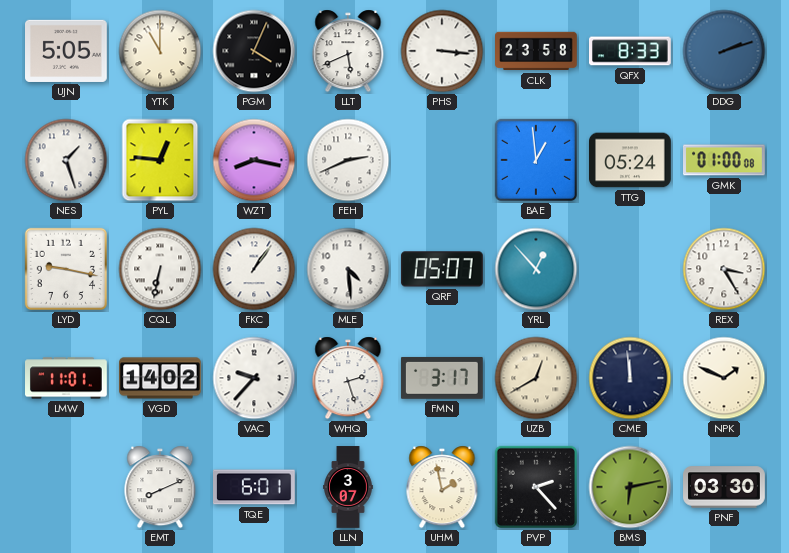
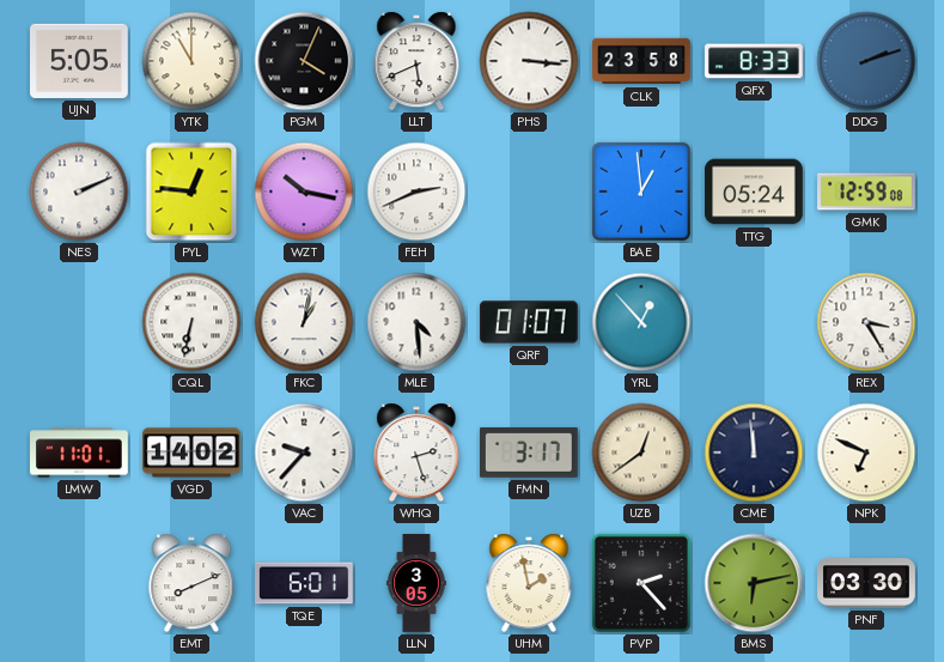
NES: 1:27 -> 2:11
WZT: 8:17 -> 10:17
GMK: 01:00 -> 12:59
LYD: 9:17 -> none
FKC: 1:06 -> 1:02
QRF: 05:07 -> 01:07
UZB: 12:40 -> 12:39
NPK: 1:49 -> 6:49
LLN: 3:07 -> 3:05
